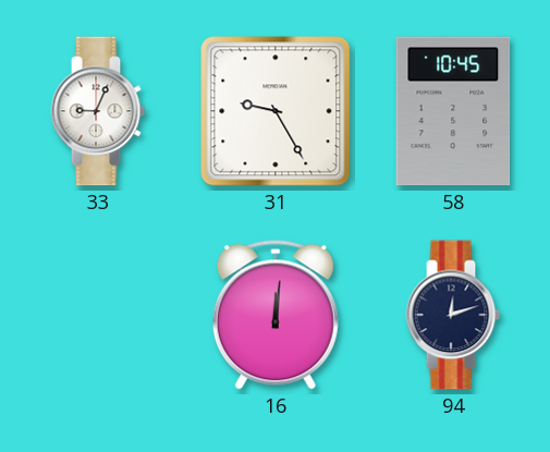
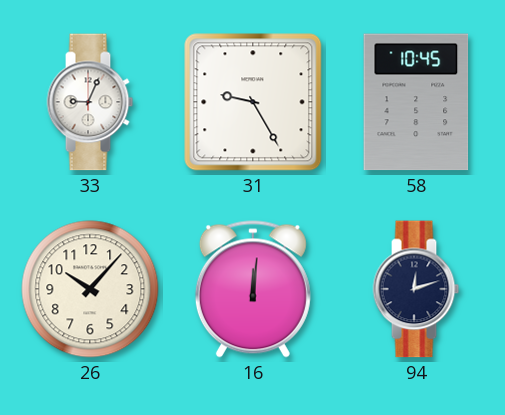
26: none -> 10:07
